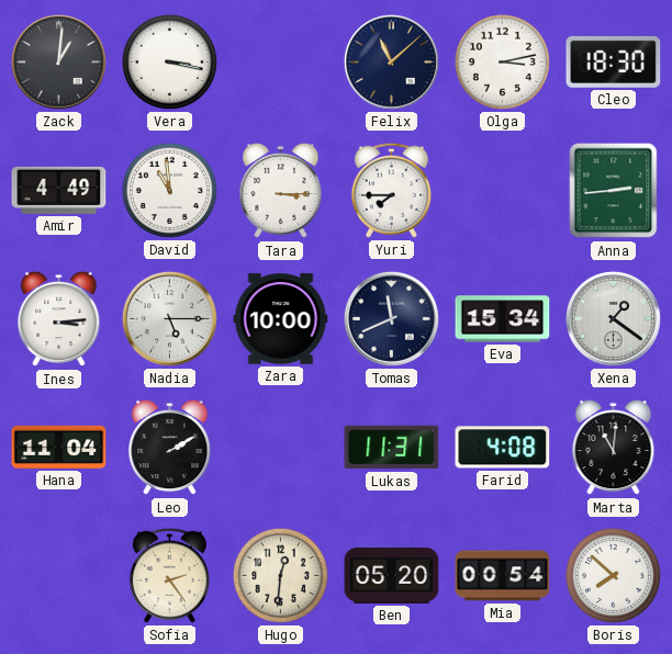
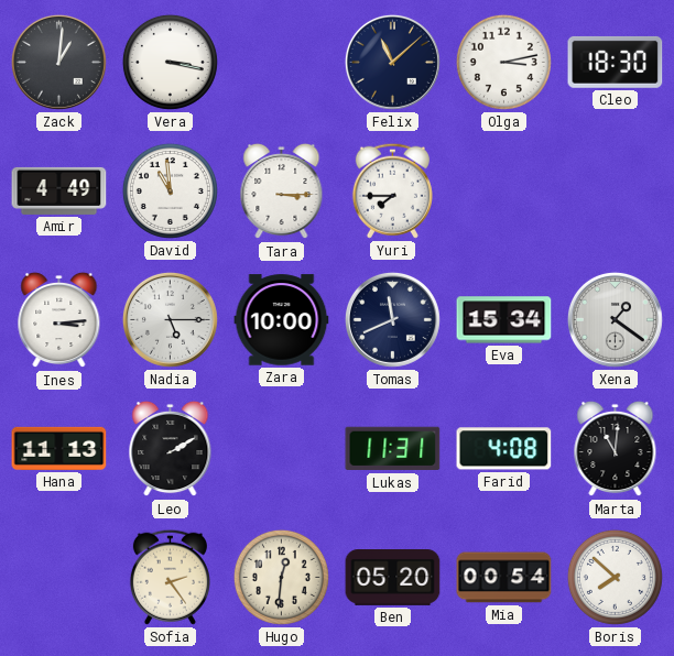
Anna: 2:44 -> none
Hana: 11:04 -> 11:13
